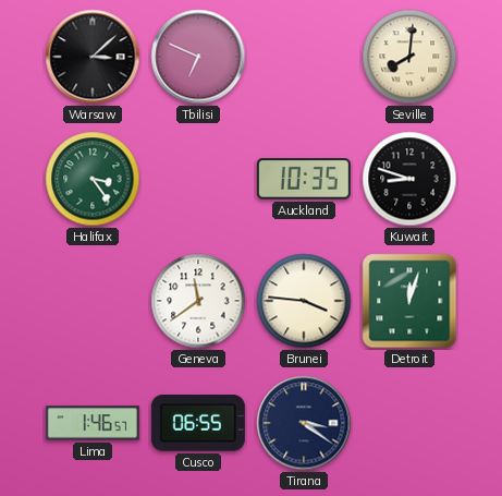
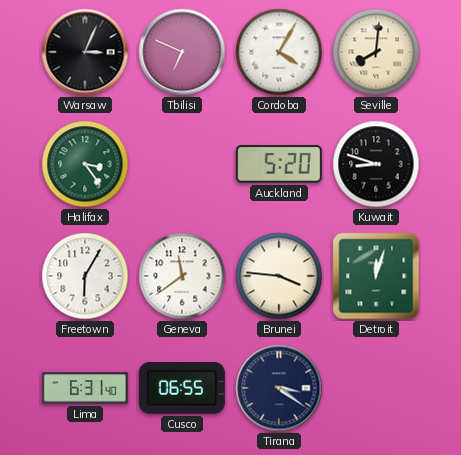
Warsaw: 3:08 -> 3:04
Cordoba: none -> 4:05
Auckland: 10:35 -> 5:20
Freetown: none -> 6:05
Lima: 1:46 -> 6:31
